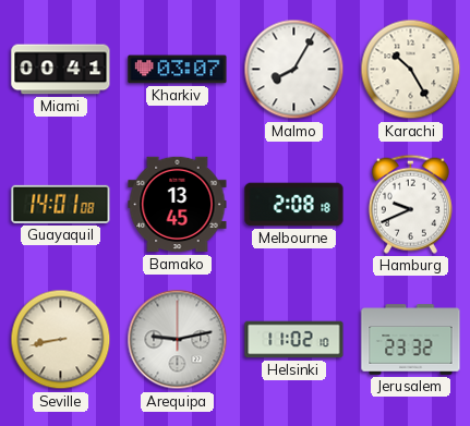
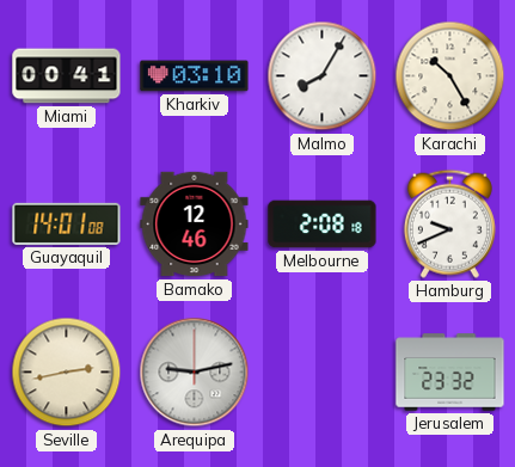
Kharkiv: 03:07 -> 03:10
Bamako: 13:45 -> 12:46
Seville: 8:43 -> 2:43
Helsinki: 11:02 -> none
